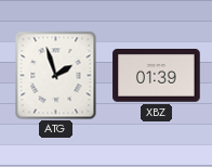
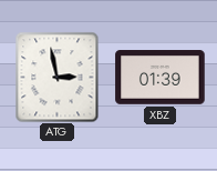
ATG: 1:57 -> 2:58
